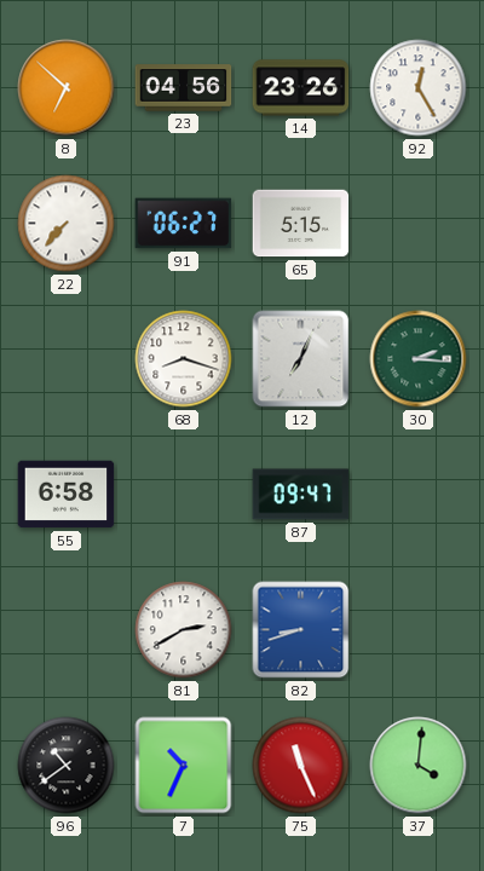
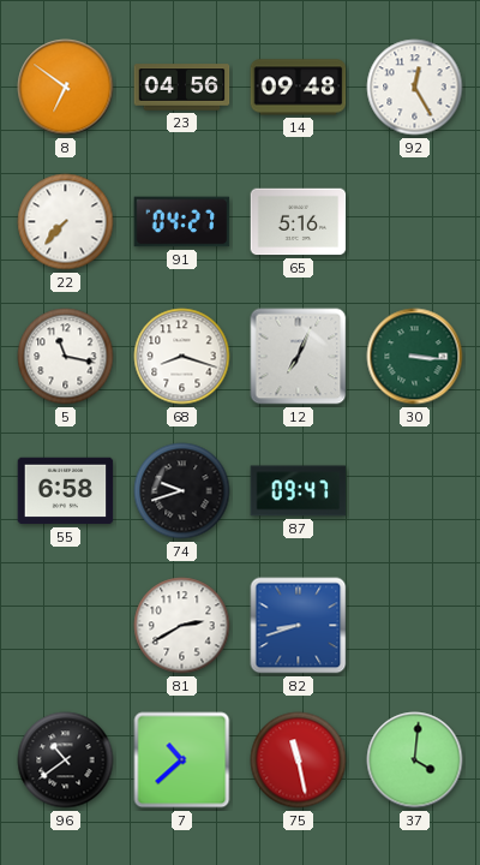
8: 6:52 -> 6:51
14: 23:26 -> 09:48
91: 06:27 -> 04:27
65: 5:15 -> 5:16
5: none -> 11:17
30: 2:16 -> 3:16
74: none -> 9:42
7: 10:34 -> 10:38
75: 11:26 -> 11:28
